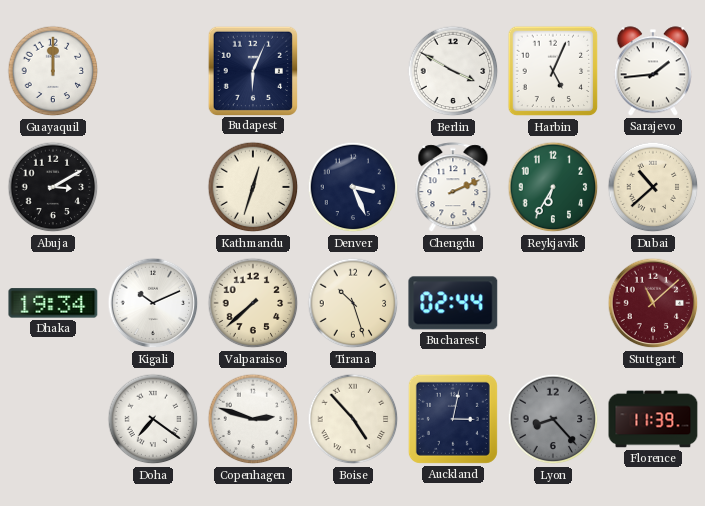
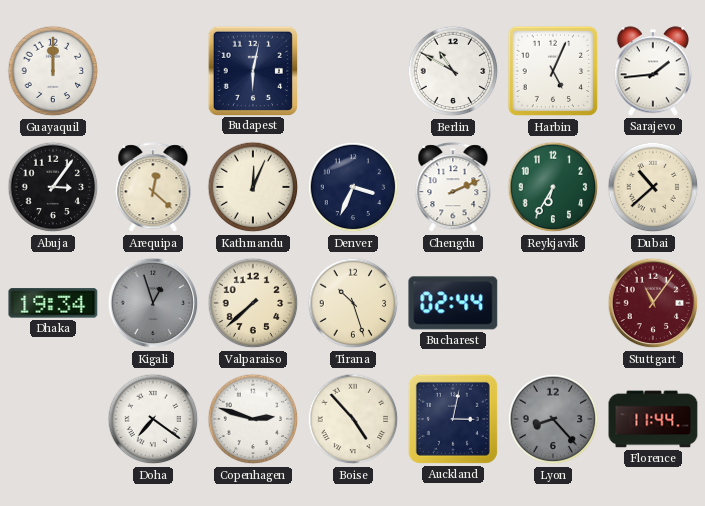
Budapest: 6:04 -> 6:02
Berlin: 3:50 -> 10:50
Abuja: 3:10 -> 3:06
Arequipa: none -> 12:22
Kathmandu: 12:33 -> 12:04
Denver: 3:26 -> 3:34
Kigali: 10:11 -> 12:57
Kigali dial: white -> grey
Stuttgart: 11:08 -> 11:06
Florence: 11:39 -> 11:44
